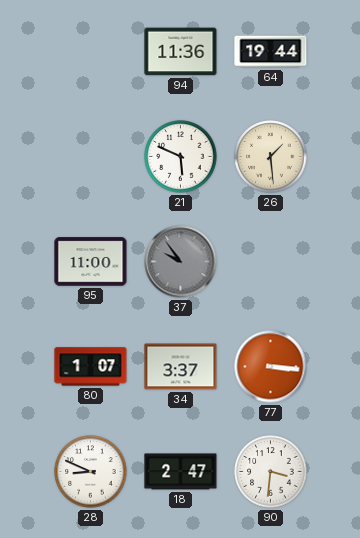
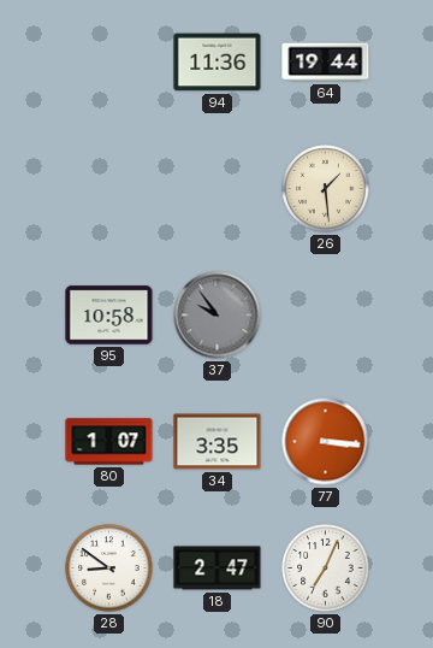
21: 5:49 -> none
95: 11:00 -> 10:58
34: 3:37 -> 3:35
28: 8:49 -> 8:51
90: 3:31 -> 7:04
